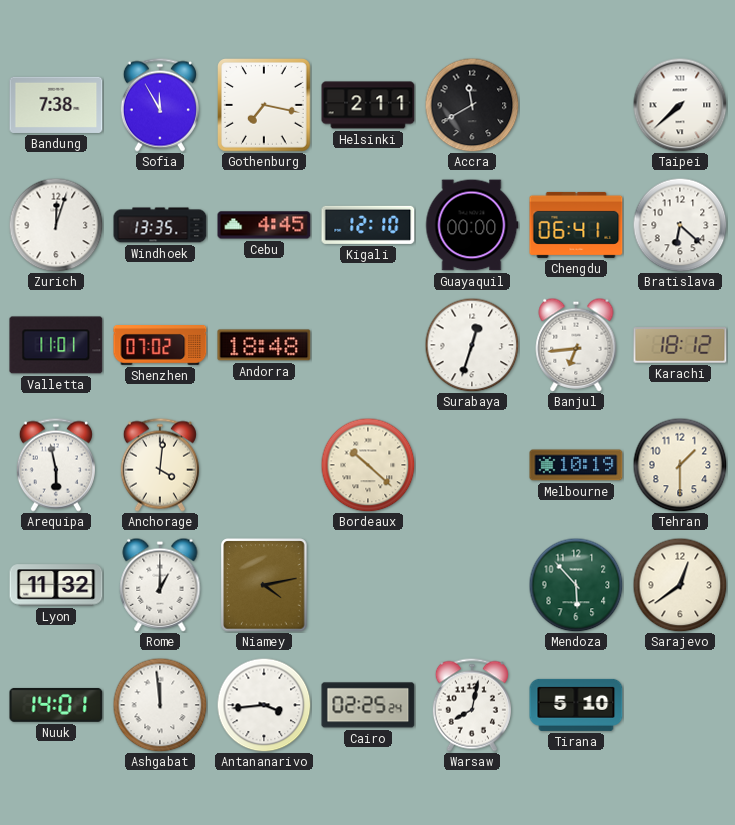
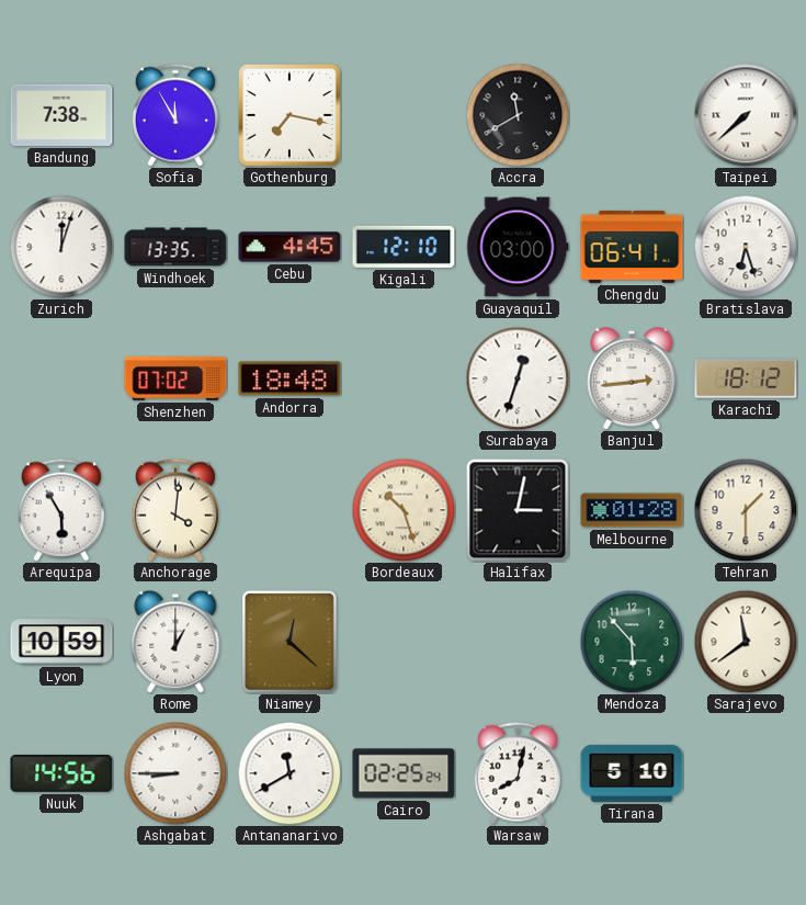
Helsinki: 2:11 -> none
Guayaquil: 00:00 -> 03:00
Bratislava: 6:22 -> 6:27
Valletta: 11:01 -> none
Banjul: 6:44 -> 2:44
Arequipa: 5:58 -> 5:55
Bordeaux: 10:22 -> 10:27
Halifax: none -> 3:02
Melbourne: 10:19 -> 01:28
Lyon: 11:32 -> 10:59
Niamey: 4:13 -> 12:22
Sarajevo: 12:39 -> 11:39
Nuuk: 14:01 -> 14:56
Ashgabat: 11:59 -> 8:45
Antananarivo: 3:44 -> 11:40
